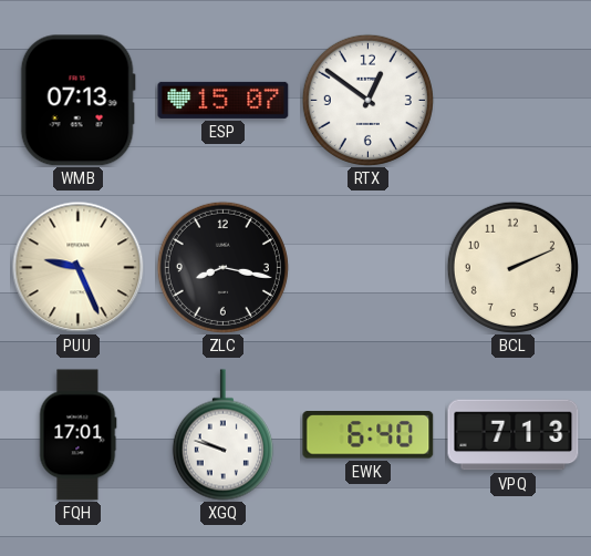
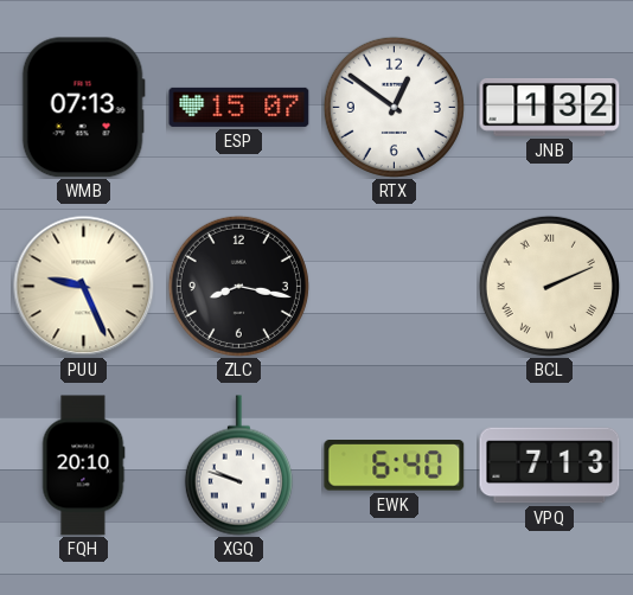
JNB: none -> 1:32
BCL numerals: Arabic -> Roman
FQH: 17:01 -> 20:10
